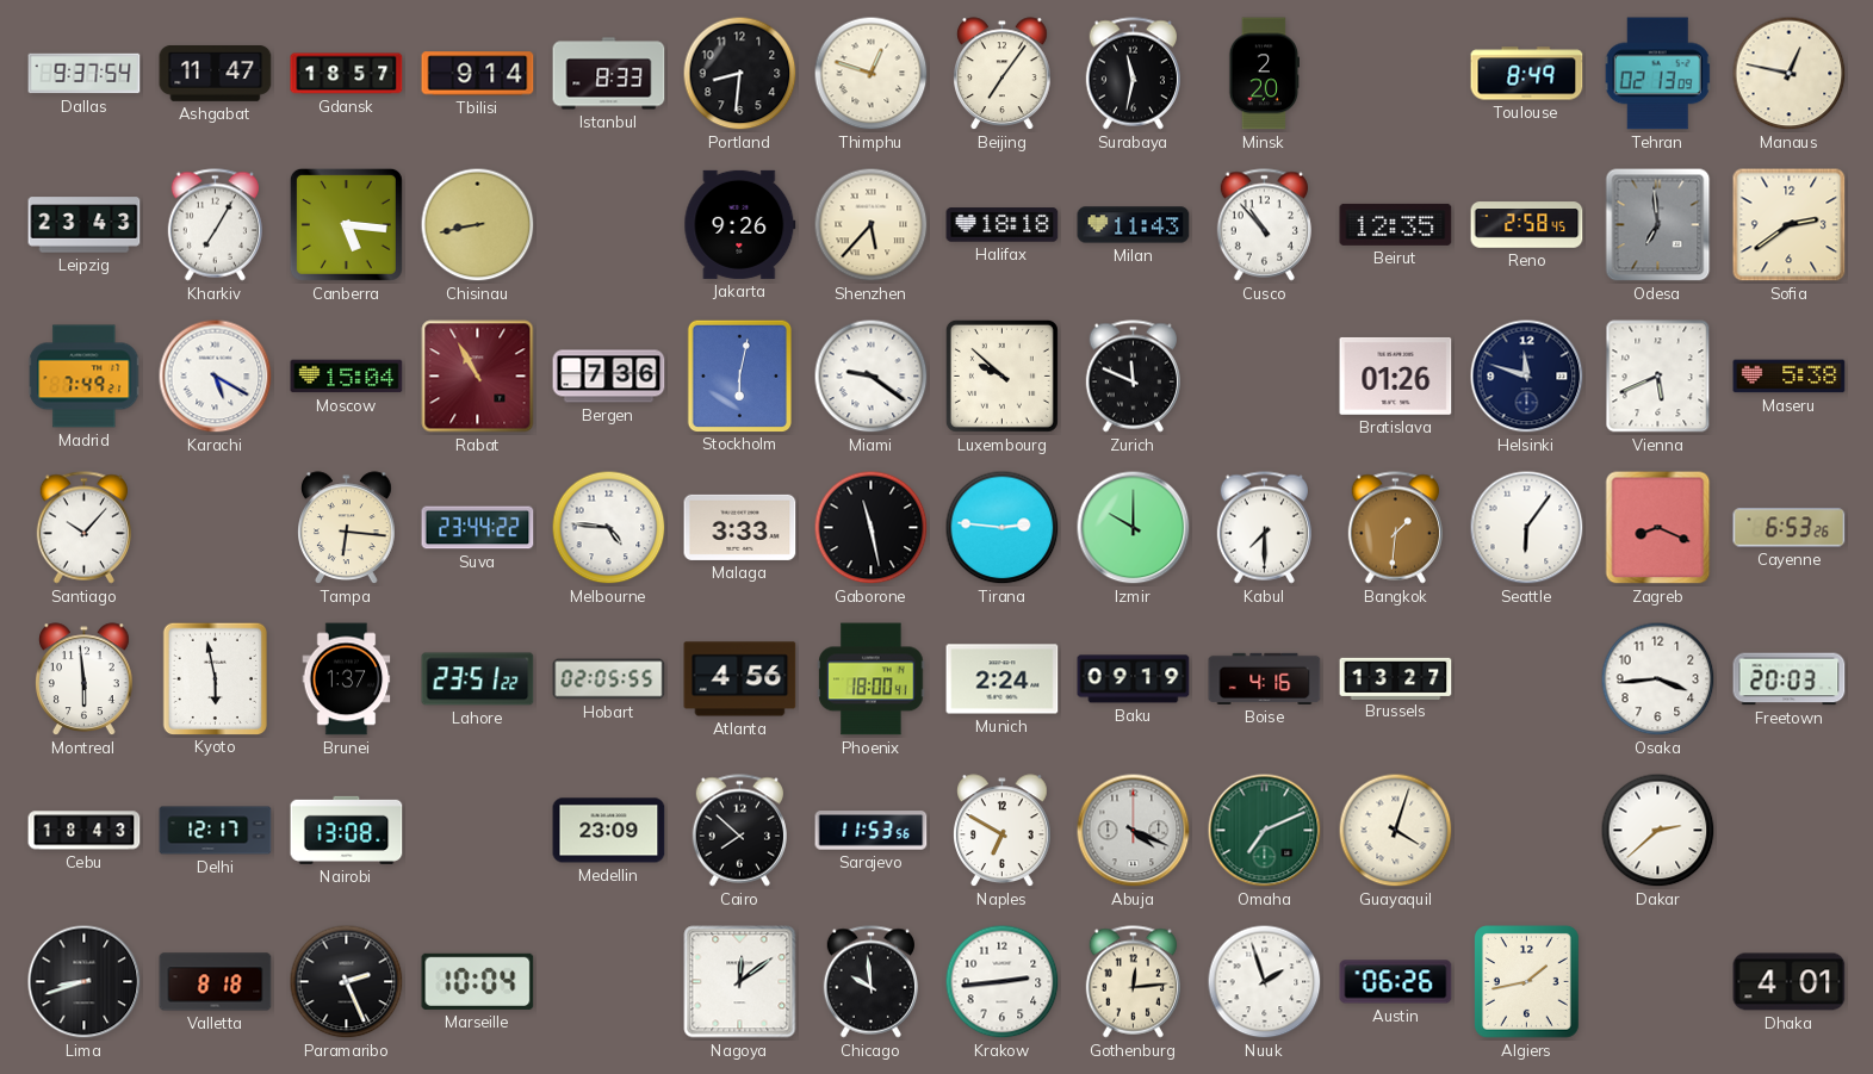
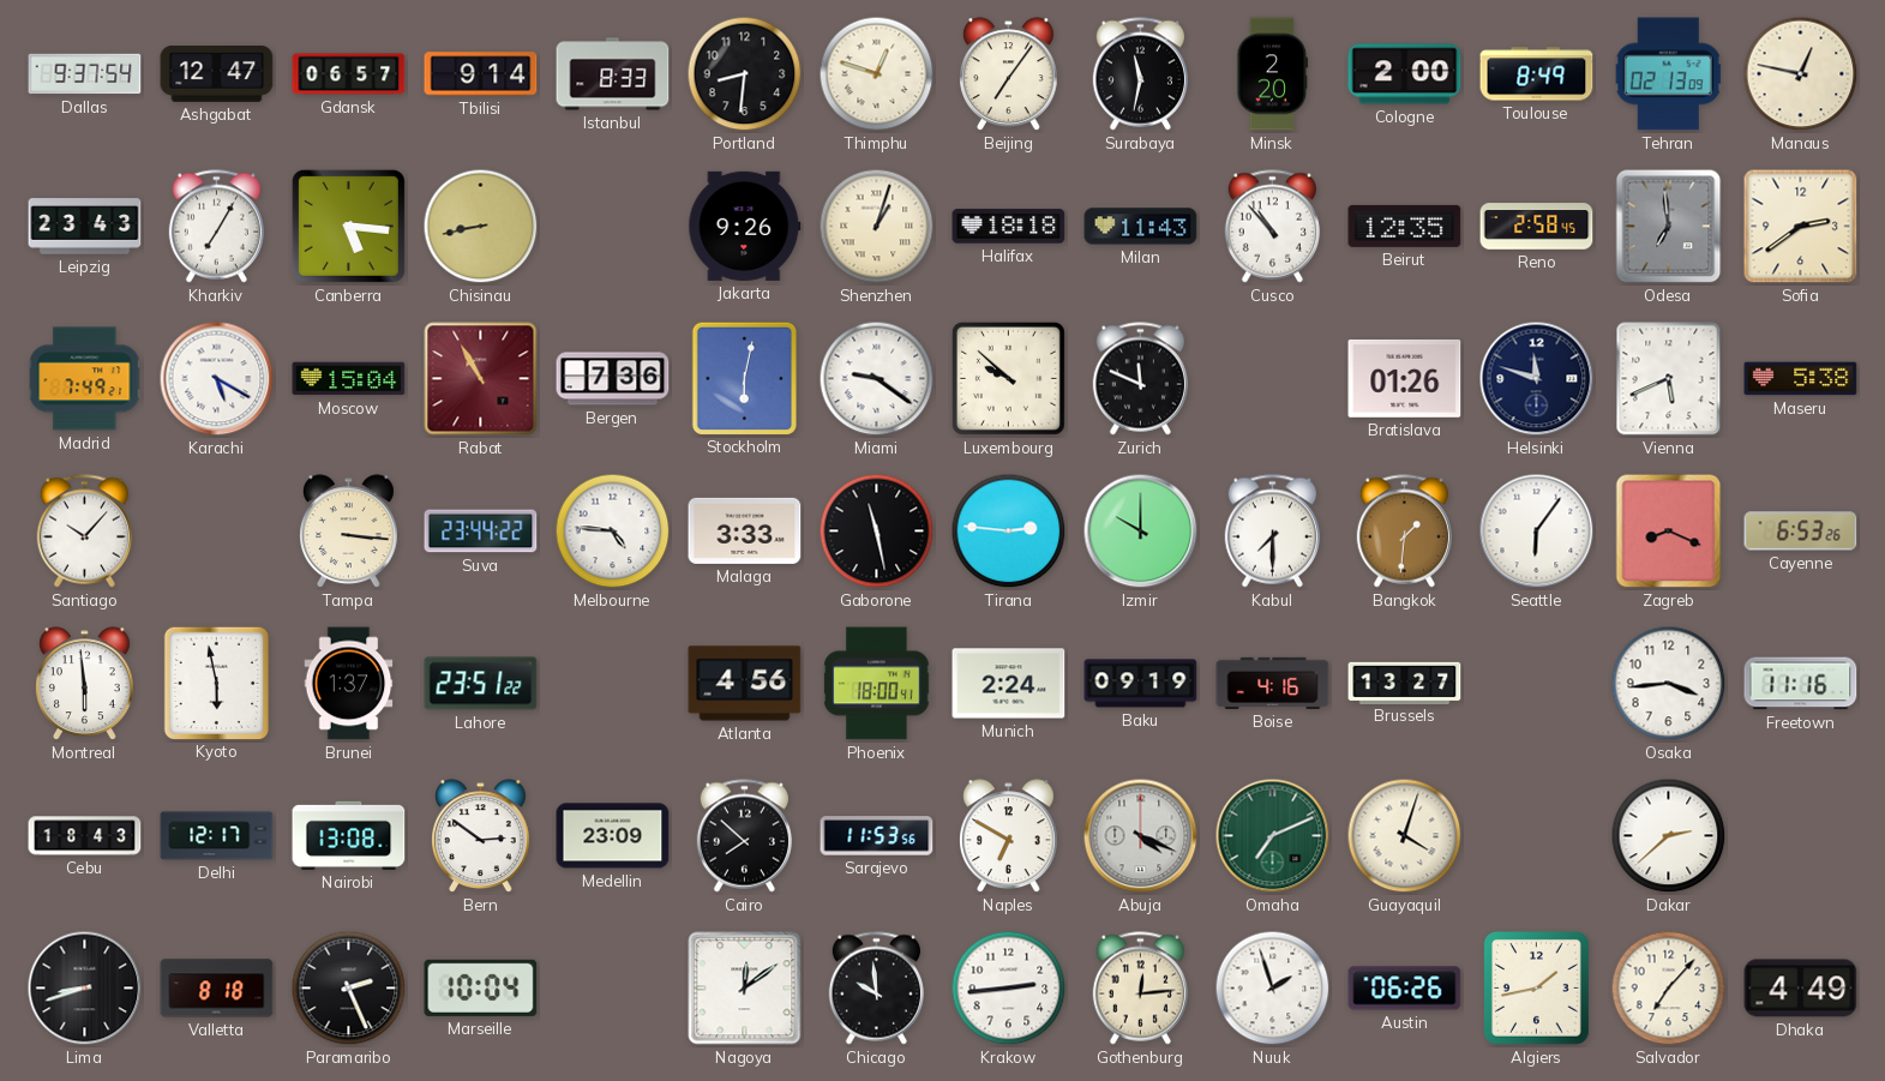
Ashgabat: 11:47 -> 12:47
Gdansk: 18:57 -> 06:57
Cologne: none -> 2:00
Shenzhen: 5:37 -> 1:03
Tampa: 6:16 -> 3:16
Hobart: 02:05 -> none
Freetown: 20:03 -> 11:16
Bern: none -> 2:51
Salvador: none -> 7:07
Dhaka: 4:01 -> 4:49
